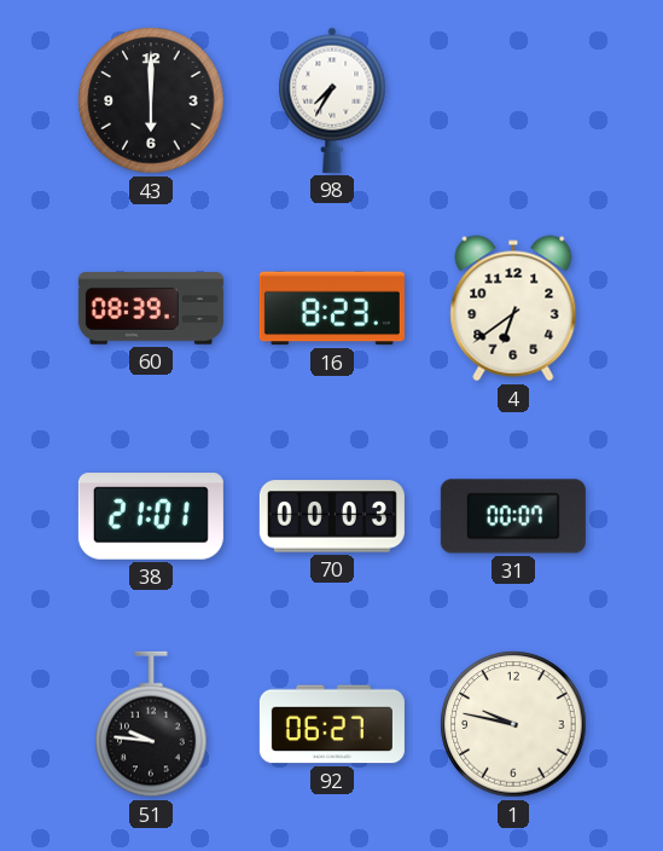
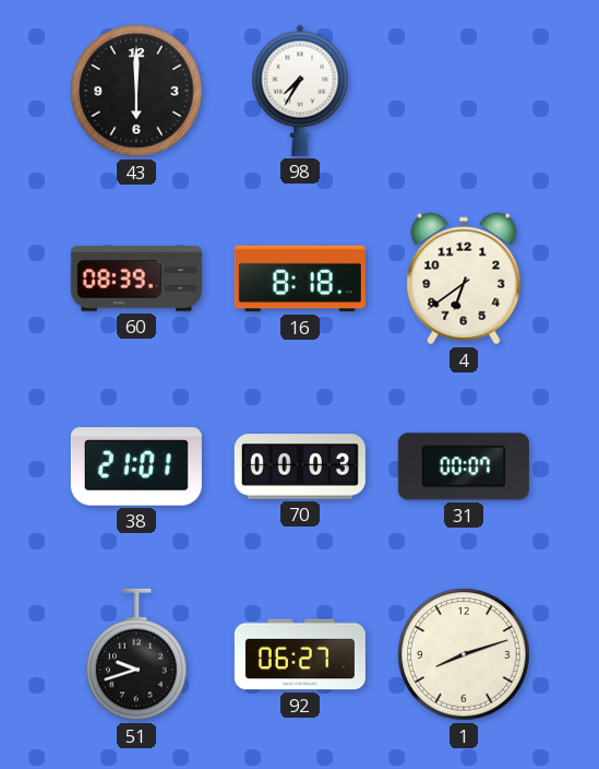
16: 8:23 -> 8:18
51: 9:46 -> 9:42
1: 9:47 -> 8:12
